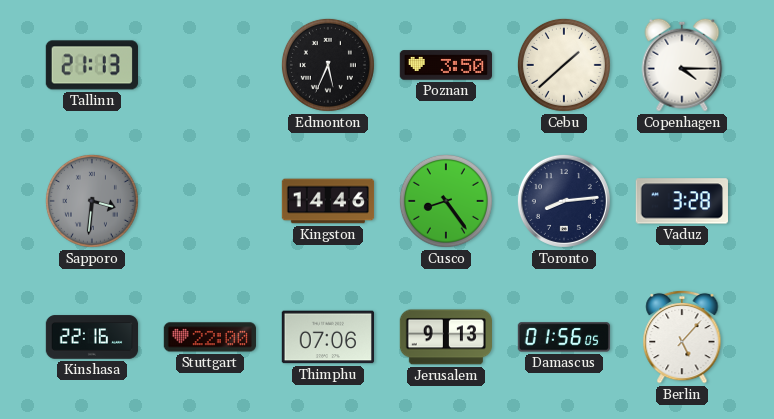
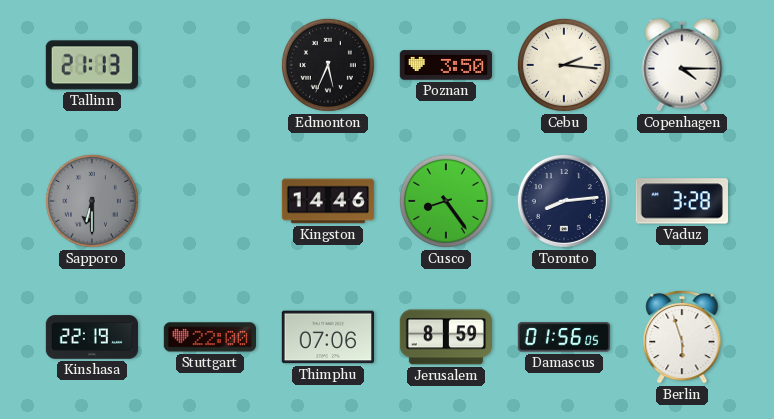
Cebu: 1:38 -> 2:16
Sapporo: 3:31 -> 6:30
Kinshasa: 22:16 -> 22:19
Jerusalem: 9:13 -> 8:59
Berlin: 5:07 -> 5:57
